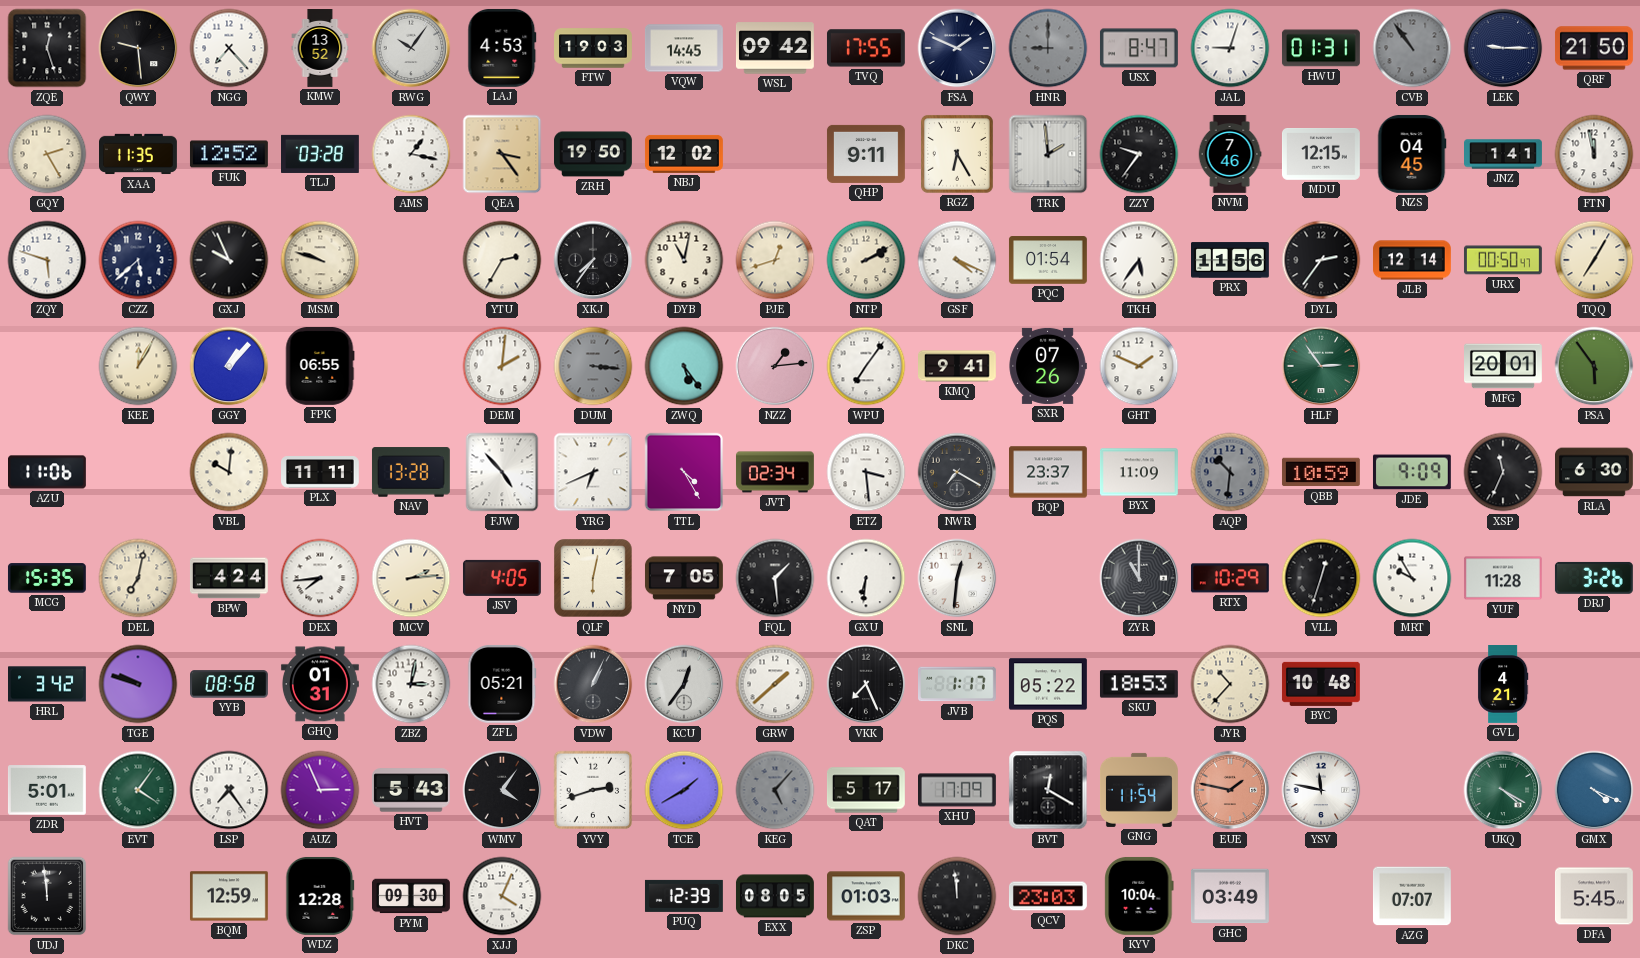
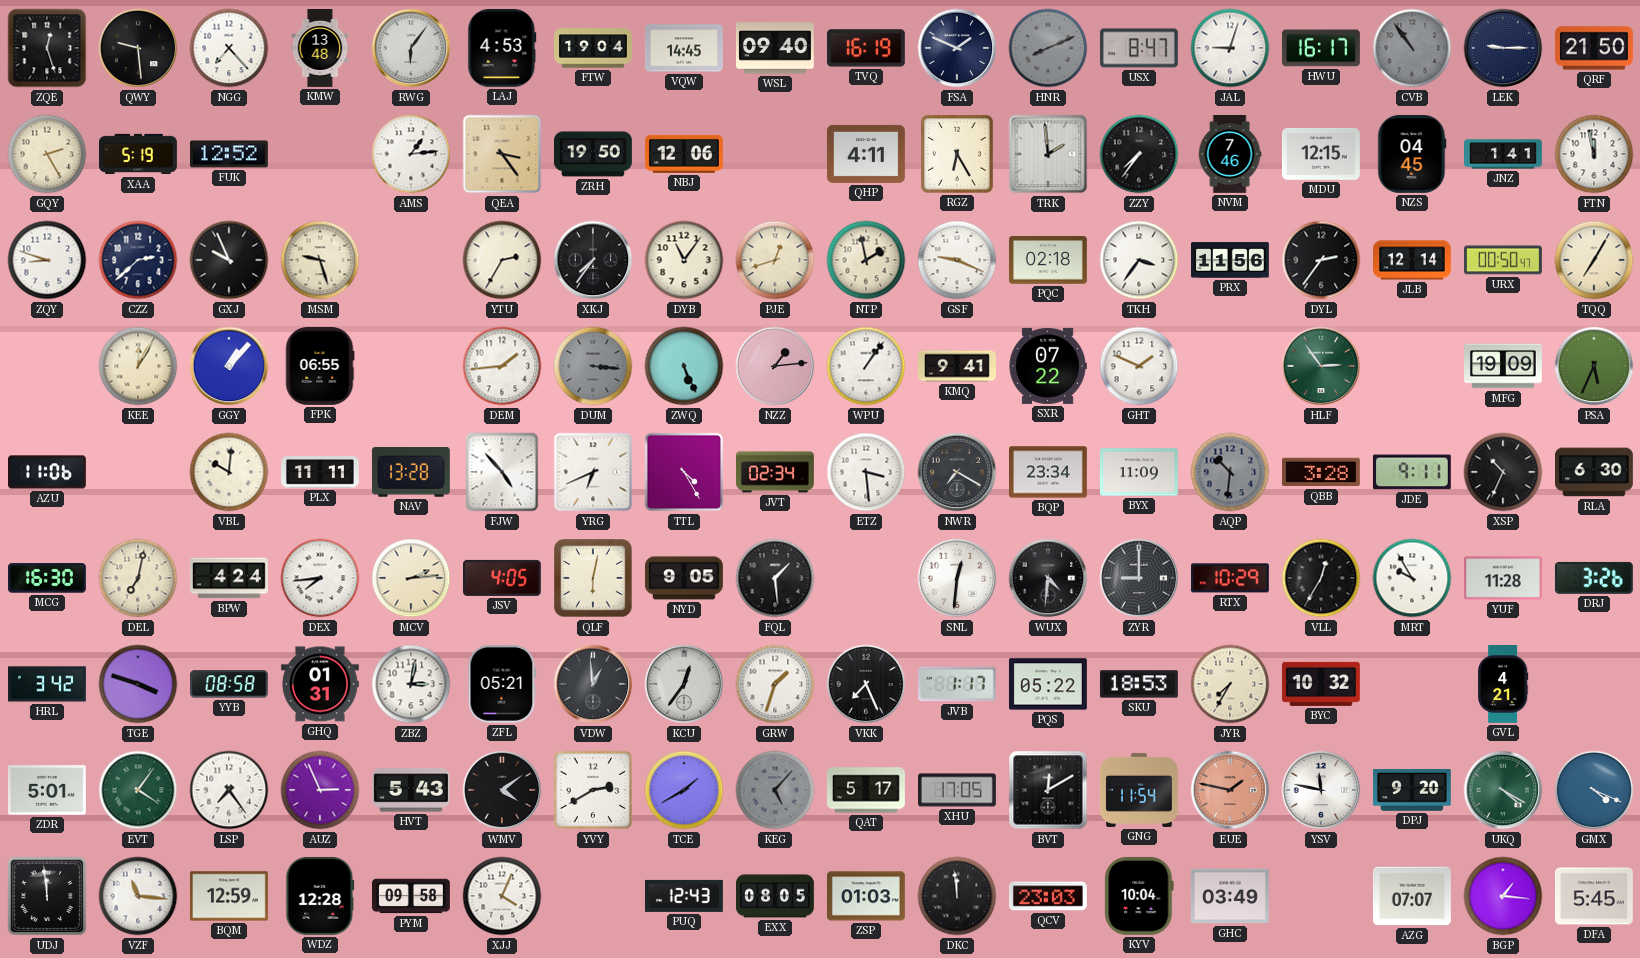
KMW: 13:52 -> 13:48
RWG: 10:06 -> 6:06
FTW: 19:03 -> 19:04
WSL: 09:42 -> 09:40
TVQ: 17:55 -> 16:19
HNR: 9:00 -> 8:11
HWU: 01:31 -> 16:17
XAA: 11:35 -> 5:19
TLJ: 03:28 -> none
AMS: 1:17 -> 1:14
NBJ: 12:02 -> 12:06
QHP: 9:11 -> 4:11
ZZY: 9:36 -> 7:36
ZQY: 5:48 -> 8:48
CZZ: 5:38 -> 2:38
MSM: 9:48 -> 9:27
DYB: 11:02 -> 11:06
NTP: 2:10 -> 1:58
GSF: 4:19 -> 9:19
PQC: 01:54 -> 02:18
TKH: 5:36 -> 3:36
DEM: 2:01 -> 1:44
ZWQ: 5:24 -> 5:26
WPU: 7:06 -> 1:06
SXR: 07:26 -> 07:22
MFG: 20:01 -> 19:09
PSA: 5:54 -> 5:34
BQP: 23:37 -> 23:34
QBB: 10:59 -> 3:28
JDE: 9:09 -> 9:11
XSP: 11:34 -> 10:34
MCG: 15:35 -> 16:30
NYD: 7:05 -> 9:05
GXU: 6:31 -> none
WUX: none -> 4:31
ZYR: 11:00 -> 9:00
VLL: 12:33 -> 12:35
TGE: 9:48 -> 3:48
VDW: 1:04 -> 12:59
GRW: 1:38 -> 1:33
JYR: 10:37 -> 7:35
BYC: 10:48 -> 10:32
WMV: 4:06 -> 4:09
YVY: 2:42 -> 2:40
XHU: 17:09 -> 17:05
BVT: 12:20 -> 12:10
DPJ: none -> 9:20
VZF: none -> 11:16
PYM: 09:30 -> 09:58
PUQ: 12:39 -> 12:43
BGP: none -> 1:16
